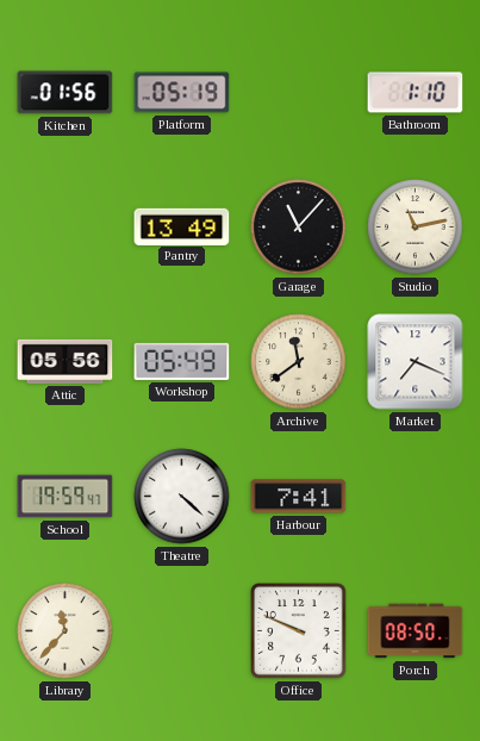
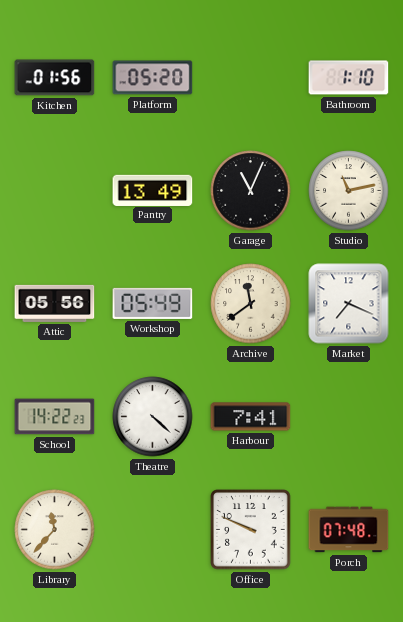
Platform: 05:19 -> 05:20
Garage: 11:07 -> 11:04
School: 19:59 -> 14:22
Porch: 08:50 -> 07:48
